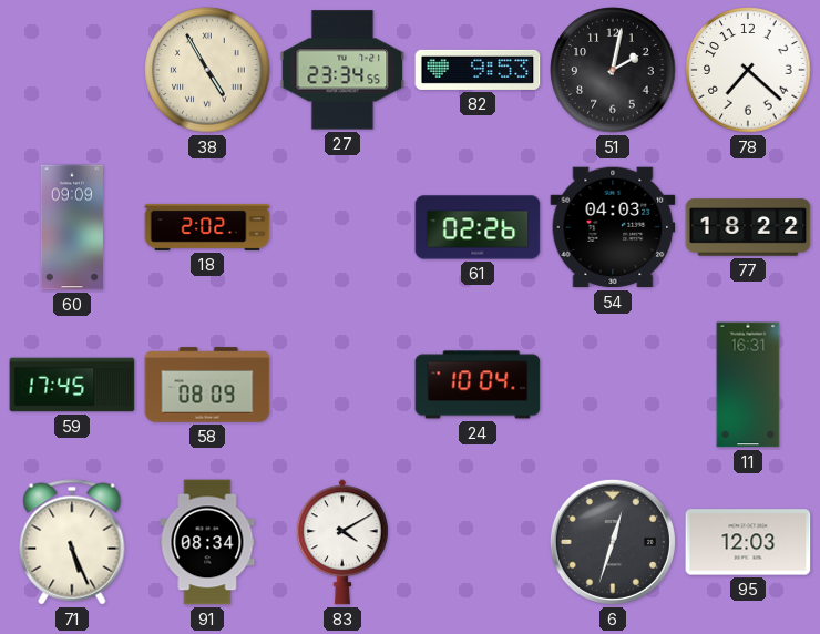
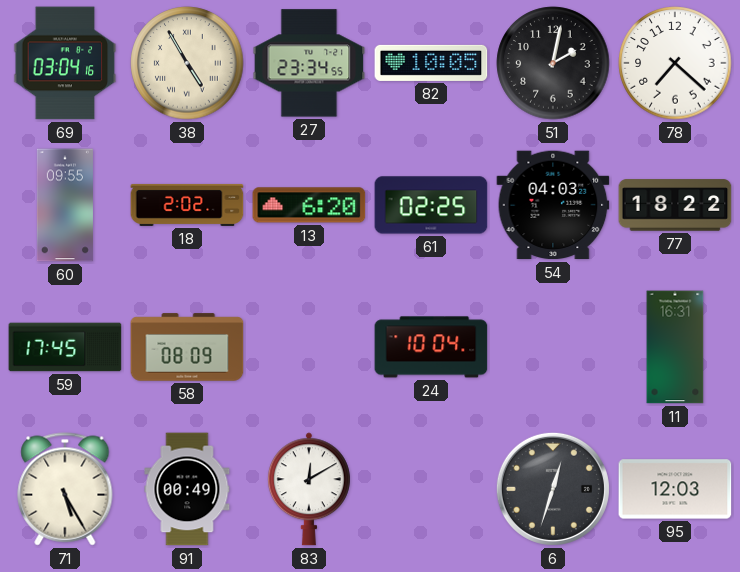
69: none -> 03:04
82: 9:53 -> 10:05
60: 09:09 -> 09:55
13: none -> 6:20
61: 02:26 -> 02:25
71: 5:26 -> 5:25
91: 08:34 -> 00:49
83: 4:10 -> 12:10
